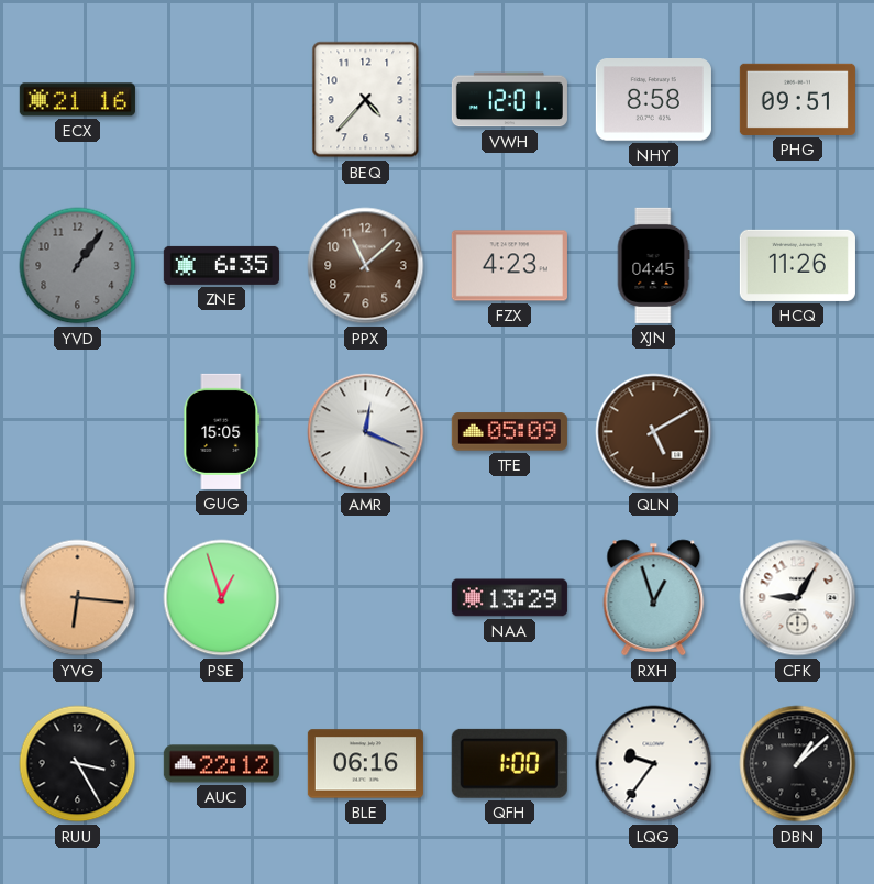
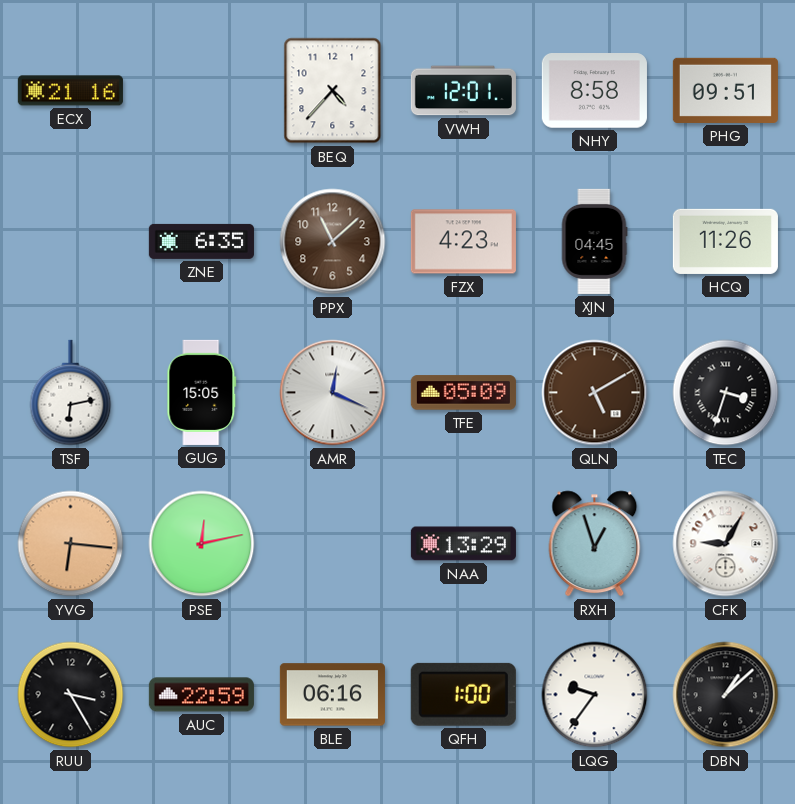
YVD: 1:06 -> none
TSF: none -> 6:13
TEC: none -> 3:33
PSE: 12:57 -> 12:13
AUC: 22:12 -> 22:59
